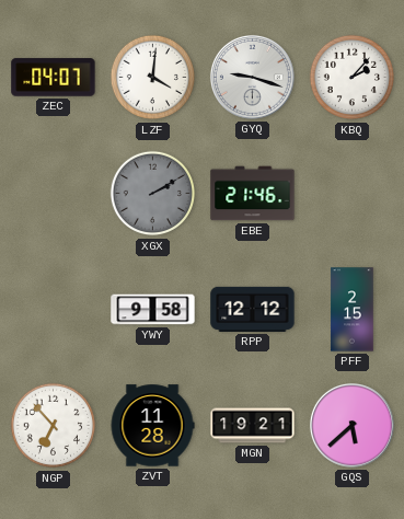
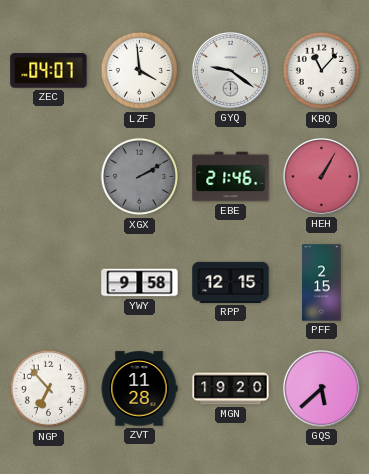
LZF: 4:01 -> 3:59
GYQ: 9:18 -> 9:21
KBQ: 2:07 -> 11:07
HEH: none -> 1:05
RPP: 12:12 -> 12:15
MGN: 19:21 -> 19:20
